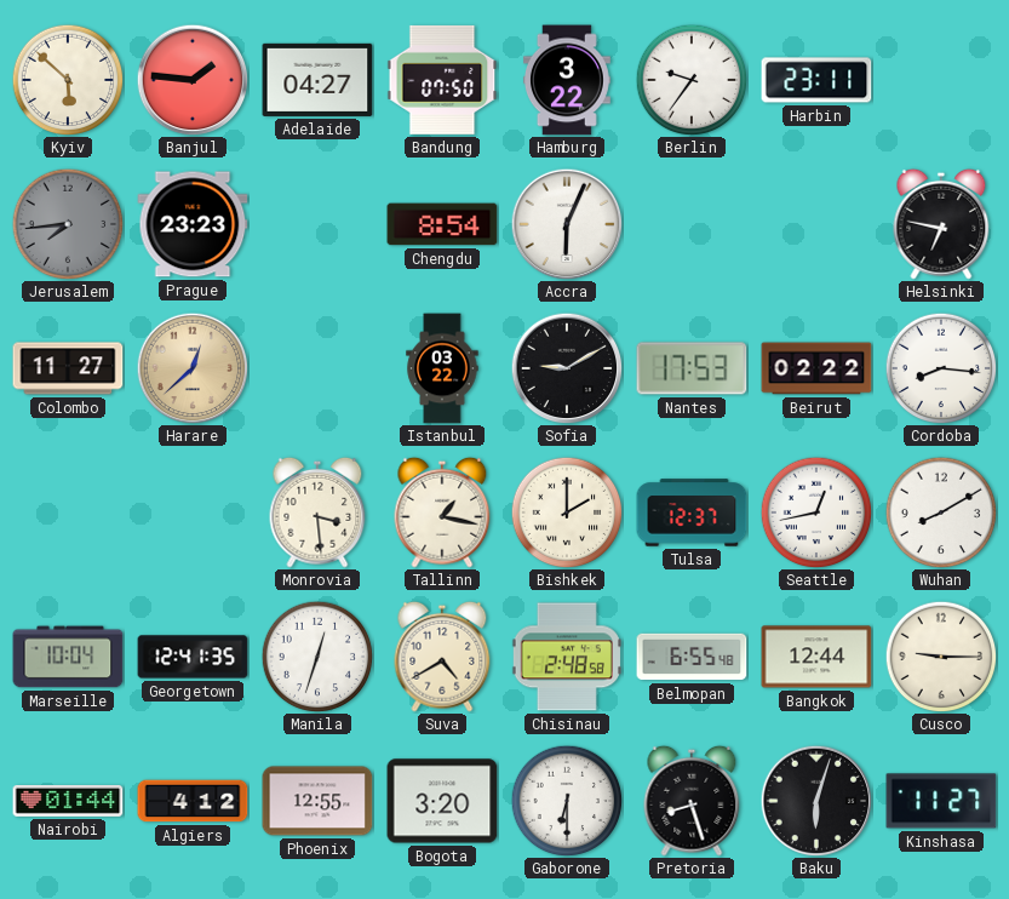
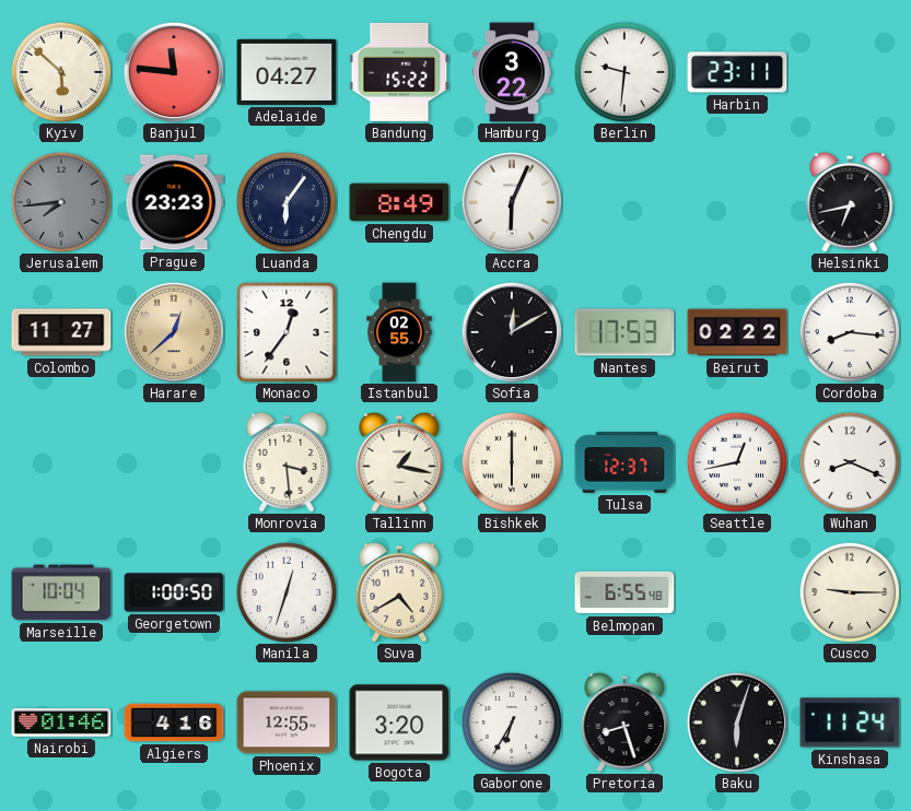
Banjul: 1:46 -> 11:46
Bandung: 07:50 -> 15:22
Berlin: 9:36 -> 9:31
Luanda: none -> 6:06
Chengdu: 8:54 -> 8:49
Helsinki: 6:47 -> 6:43
Monaco: none -> 12:36
Istanbul: 03:22 -> 02:55
Sofia: 9:10 -> 12:10
Bishkek: 2:00 -> 6:00
Wuhan: 8:10 -> 8:19
Georgetown: 12:41 -> 1:00
Chisinau: 2:48 -> none
Bangkok: 12:44 -> none
Nairobi: 01:44 -> 01:46
Algiers: 4:12 -> 4:16
Gaborone: 6:30 -> 6:35
Kinshasa: 11:27 -> 11:24
